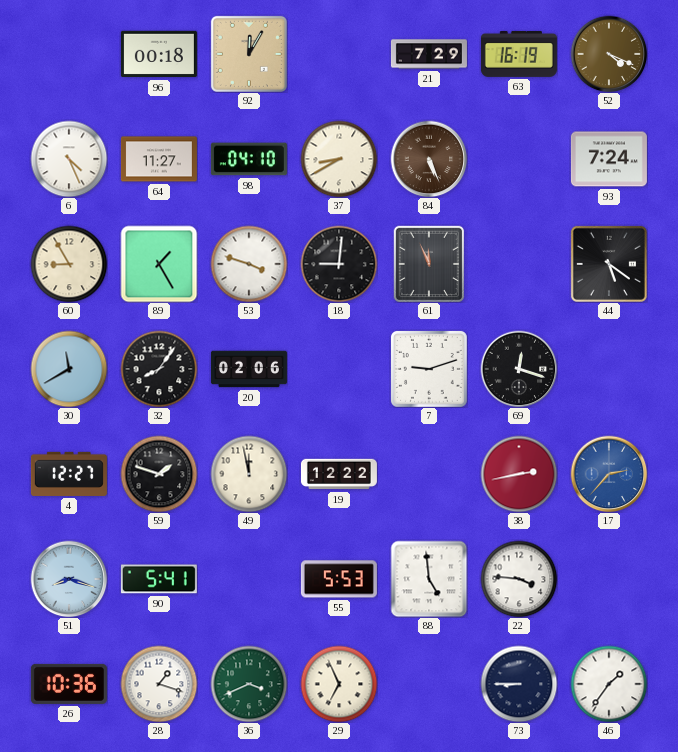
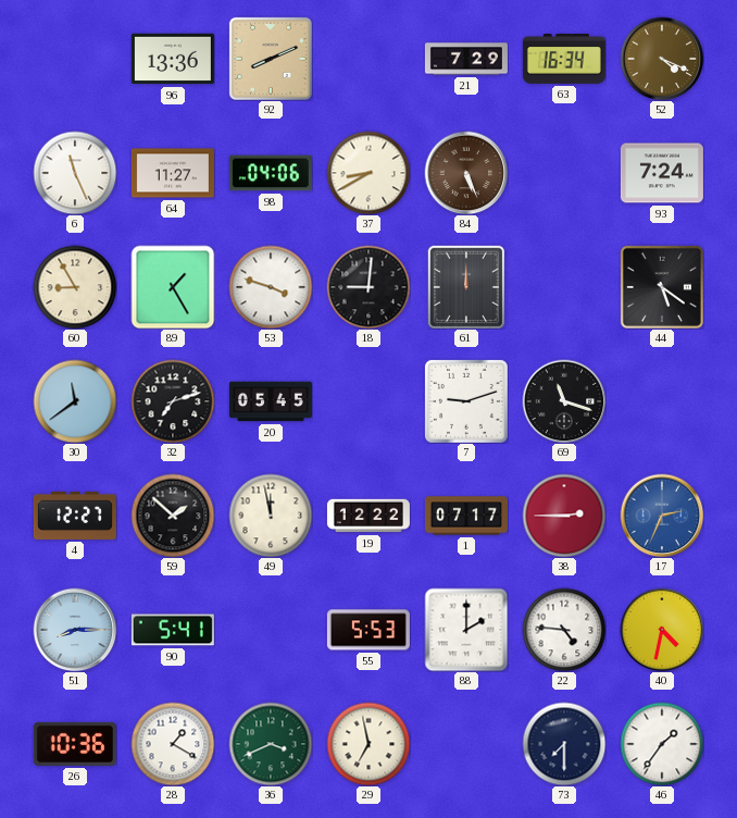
96: 00:18 -> 13:36
92: 12:05 -> 8:11
63: 16:19 -> 16:34
6: 4:26 -> 11:26
98: 04:10 -> 04:06
61: 11:56 -> 12:00
30: 11:40 -> 11:39
32: 8:06 -> 7:12
20: 02:06 -> 05:45
69: 12:18 -> 11:18
59: 1:48 -> 1:52
1: none -> 07:17
38: 2:43 -> 2:45
17: 2:37 -> 2:34
51: 8:18 -> 8:15
88: 4:59 -> 2:00
22: 3:46 -> 4:46
40: none -> 4:32
28: 1:18 -> 1:20
29: 6:56 -> 6:58
73: 8:45 -> 7:30
